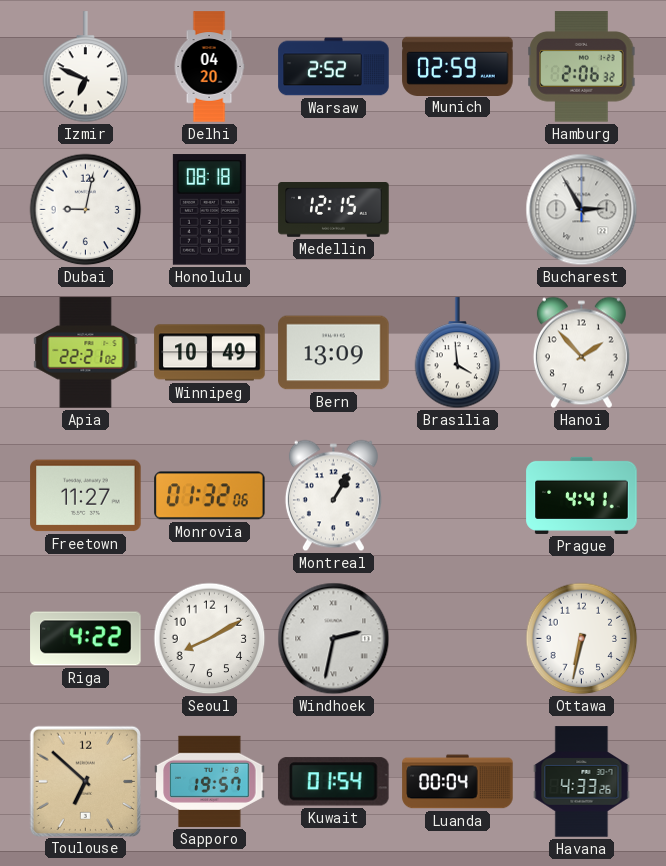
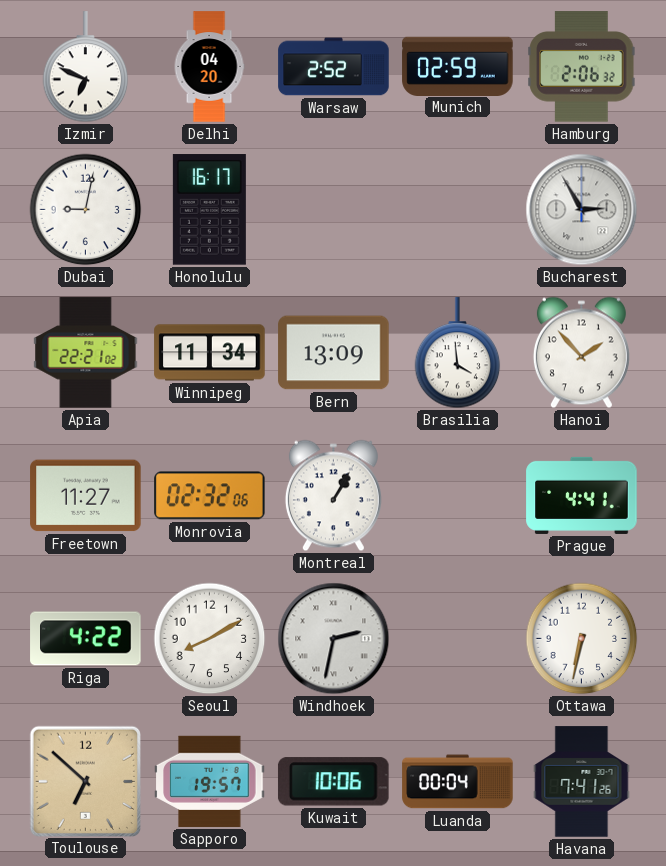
Honolulu: 08:18 -> 16:17
Medellin: 12:15 -> none
Winnipeg: 10:49 -> 11:34
Monrovia: 01:32 -> 02:32
Kuwait: 01:54 -> 10:06
Havana: 4:33 -> 7:41
